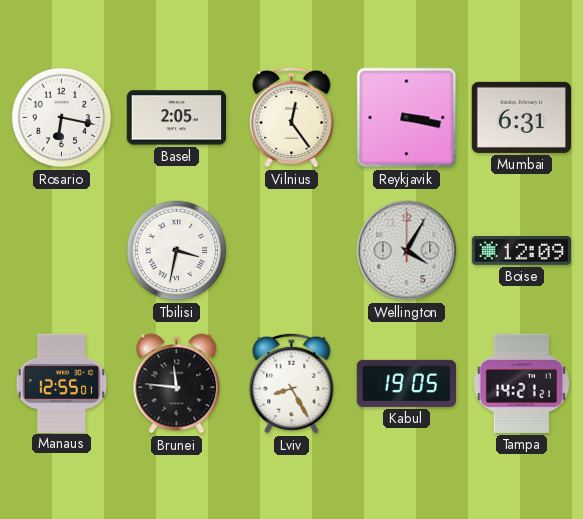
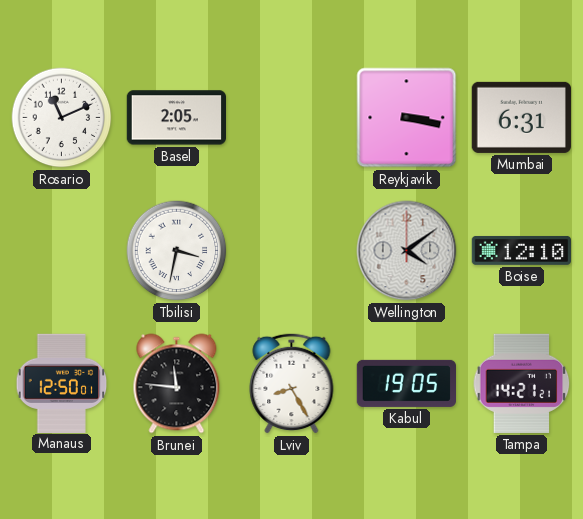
Rosario: 6:17 -> 11:11
Vilnius: 12:24 -> none
Wellington: 4:05 -> 4:09
Boise: 12:09 -> 12:10
Manaus: 12:55 -> 12:50
